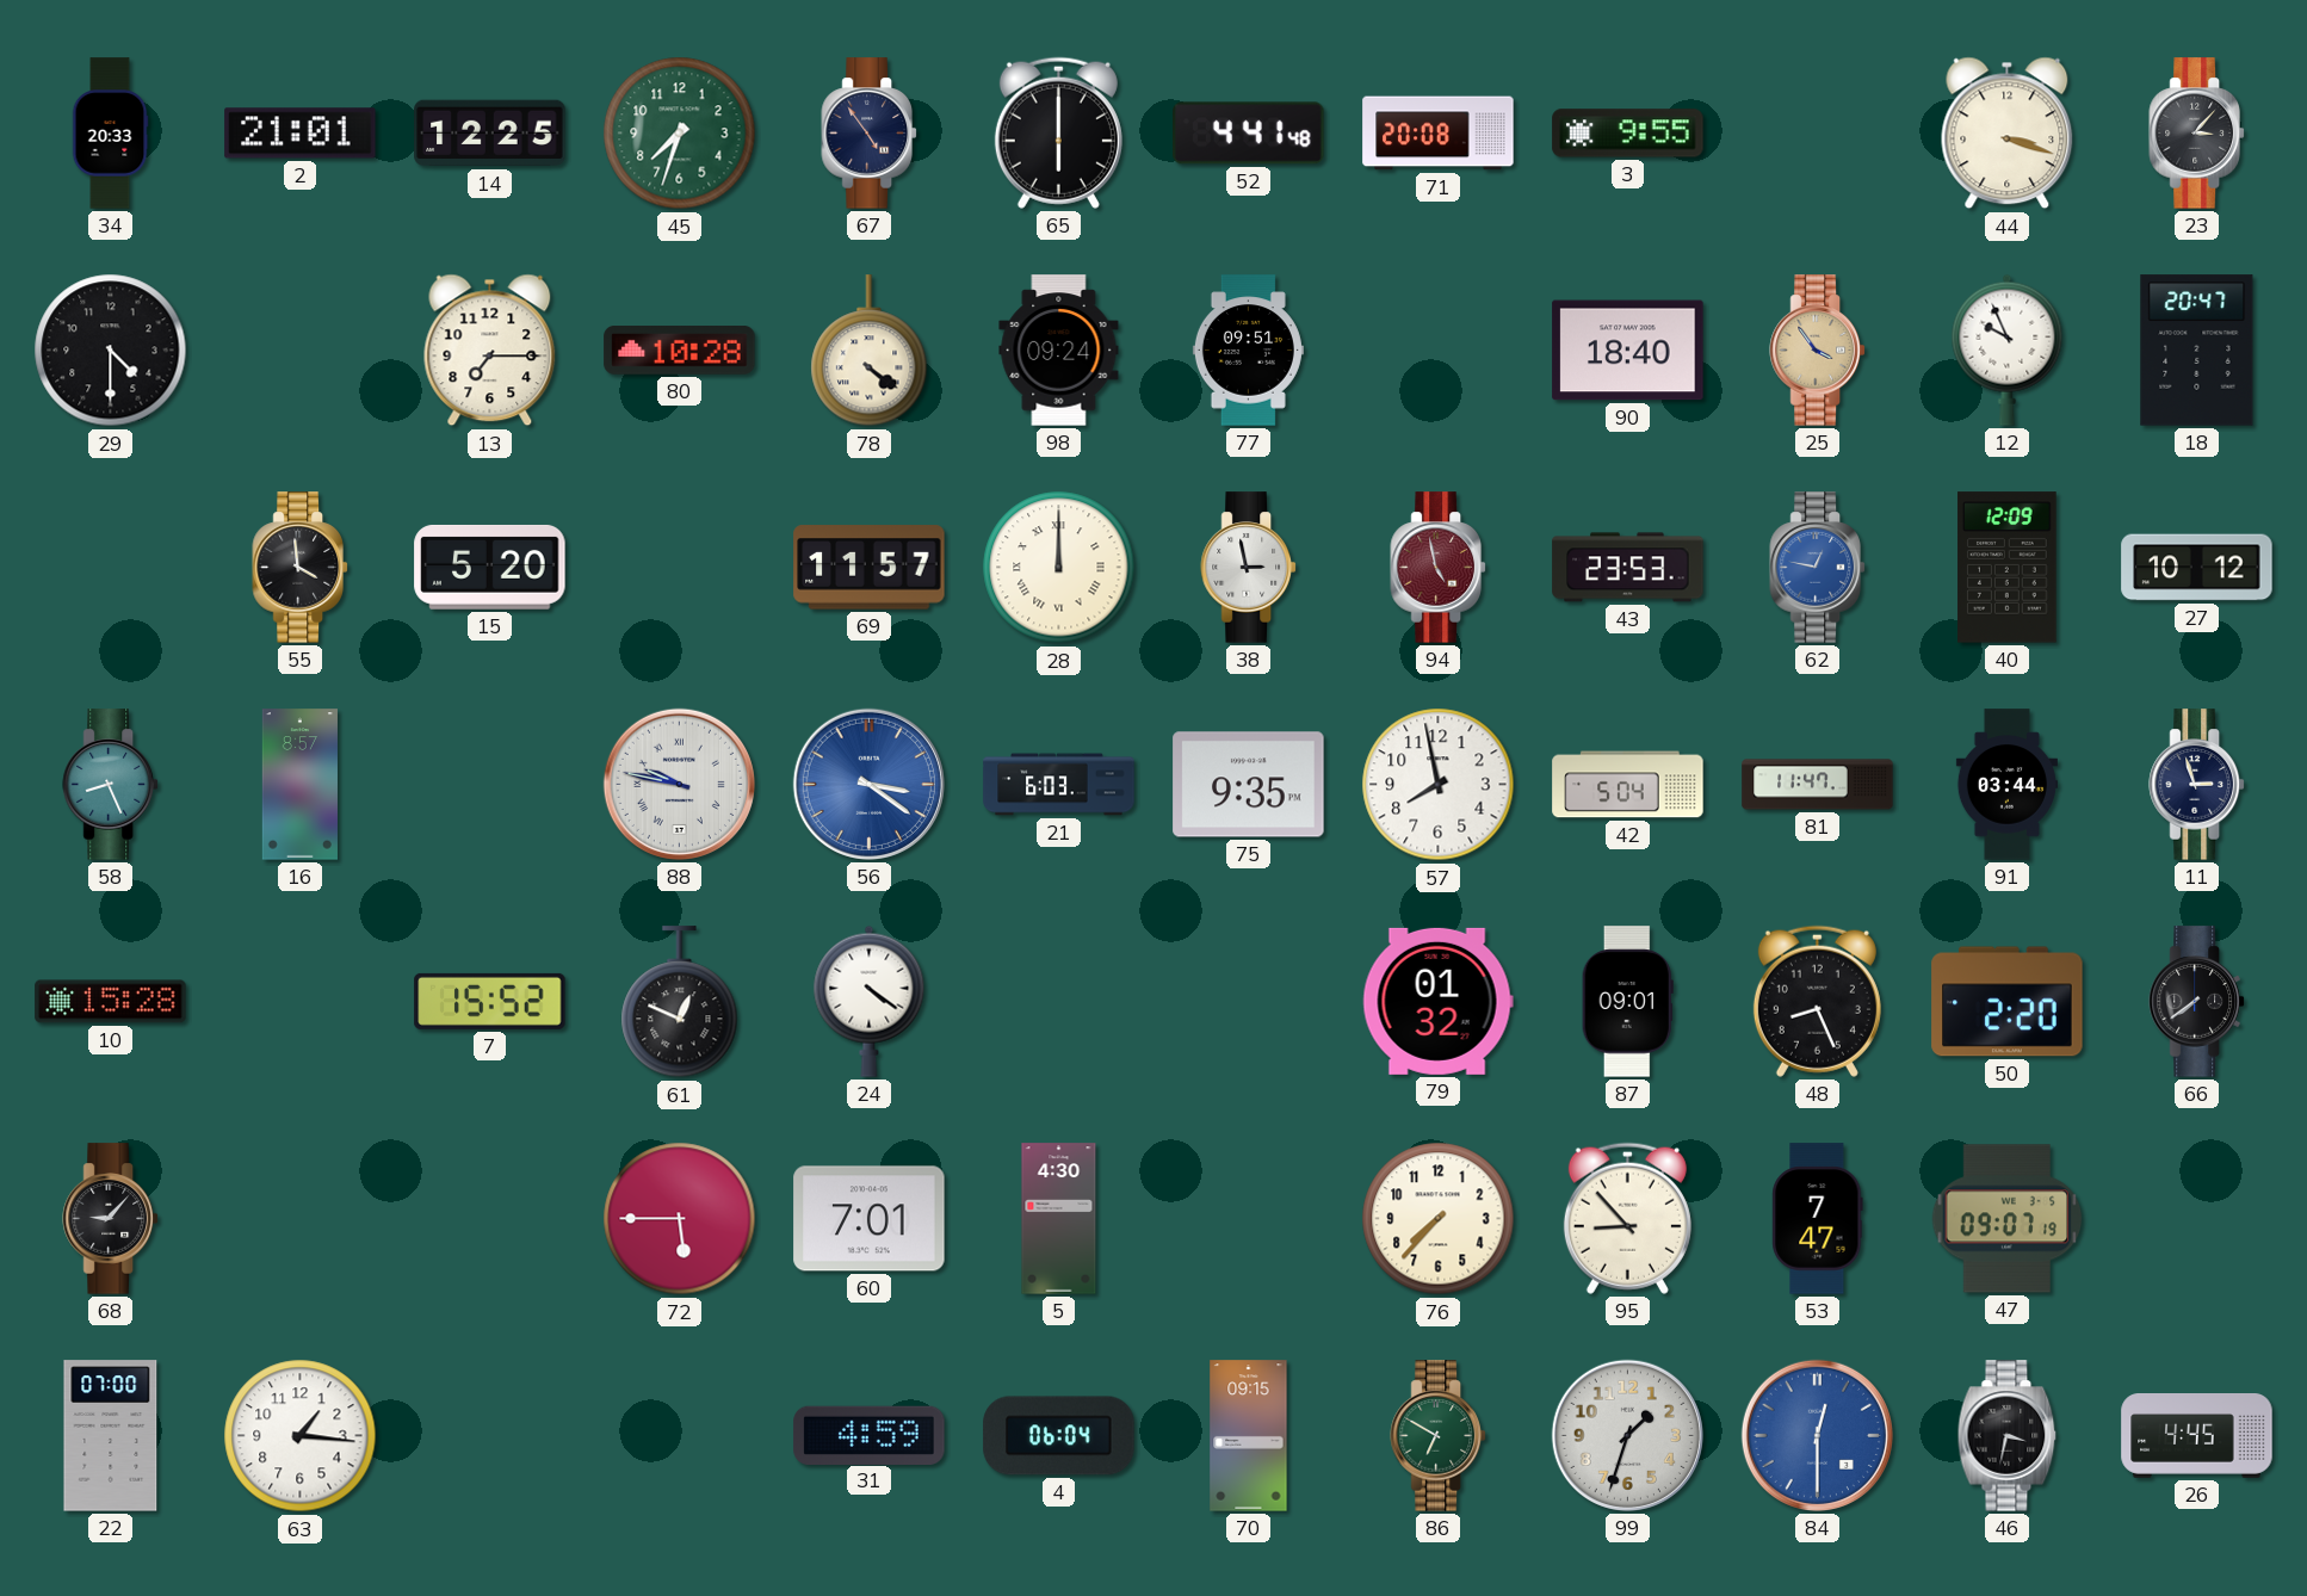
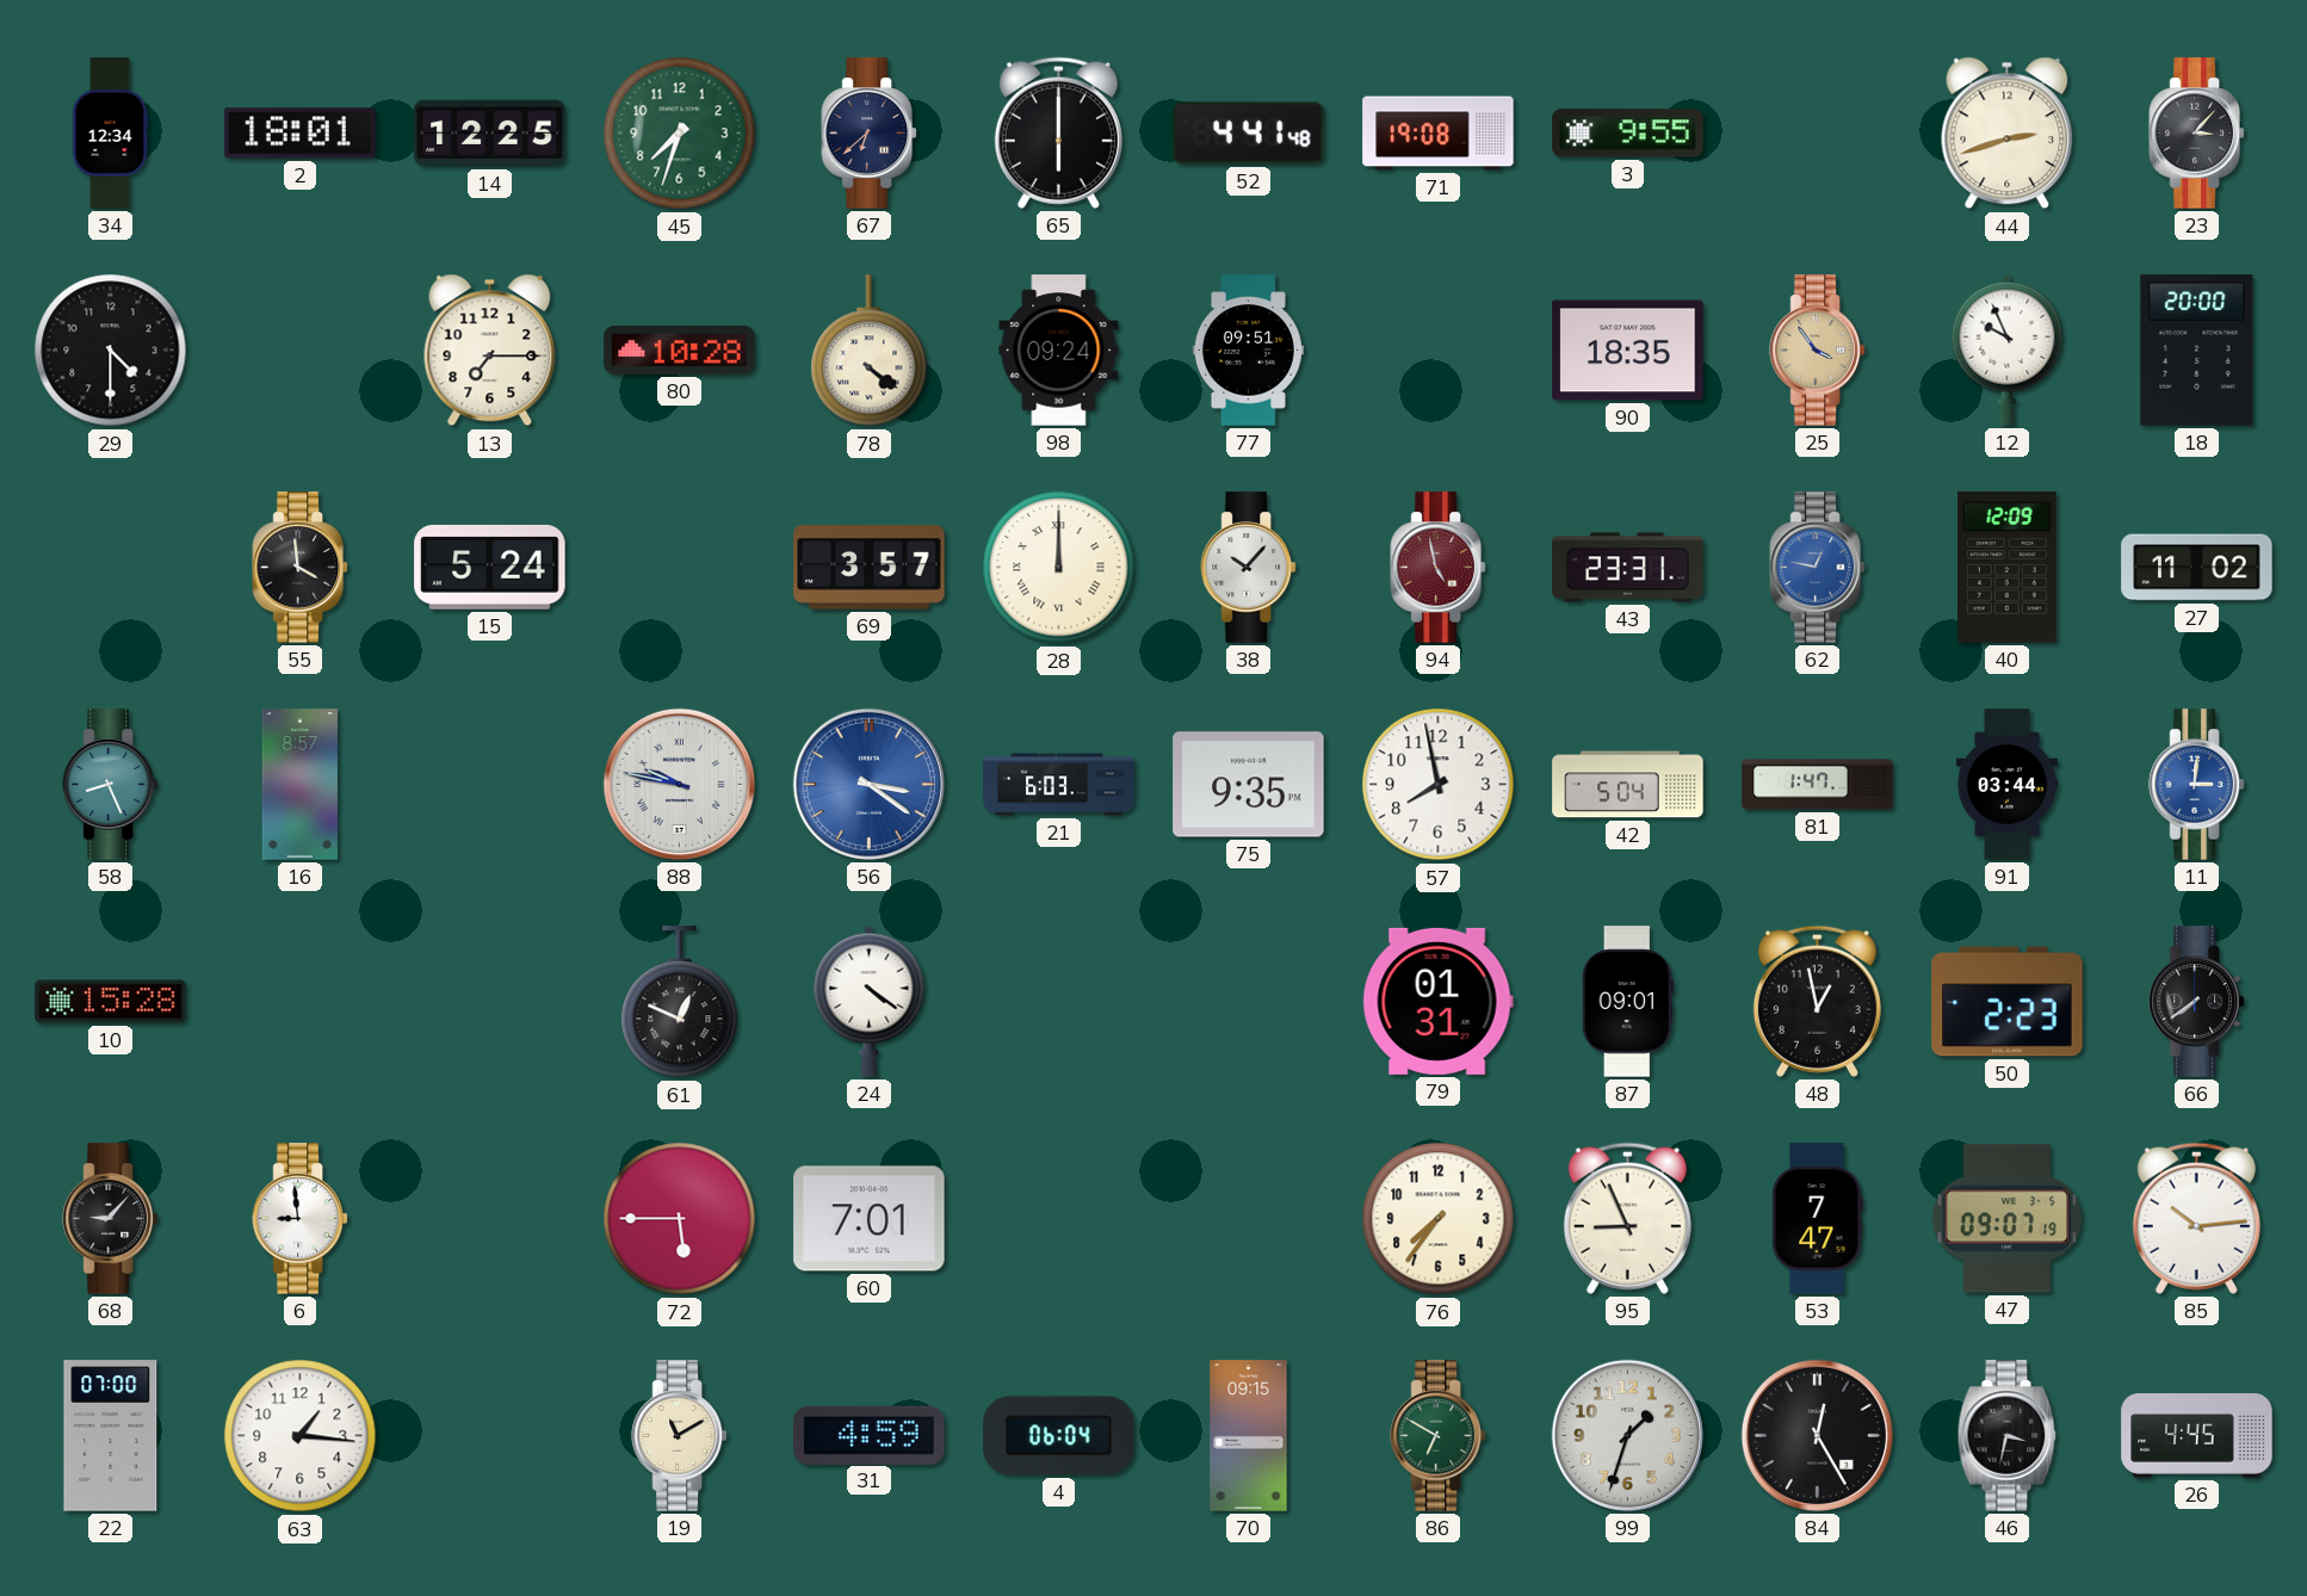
34: 20:33 -> 12:34
2: 21:01 -> 18:01
67: 4:54 -> 6:38
71: 20:08 -> 19:08
44: 3:18 -> 2:42
90: 18:40 -> 18:35
18: 20:47 -> 20:00
15: 5:20 -> 5:24
69: 11:57 -> 3:57
38: 2:58 -> 10:07
43: 23:53 -> 23:31
27: 10:12 -> 11:02
81: 11:47 -> 1:47
11: 2:57 -> 3:01
11 dial: navy -> blue
7: 15:52 -> none
79: 01:32 -> 01:31
48: 8:26 -> 12:58
50: 2:20 -> 2:23
6: none -> 8:59
5: 4:30 -> none
76: 7:37 -> 7:36
95: 8:53 -> 8:56
85: none -> 10:14
19: none -> 11:10
84: 12:30 -> 12:25
84 dial: blue -> black
